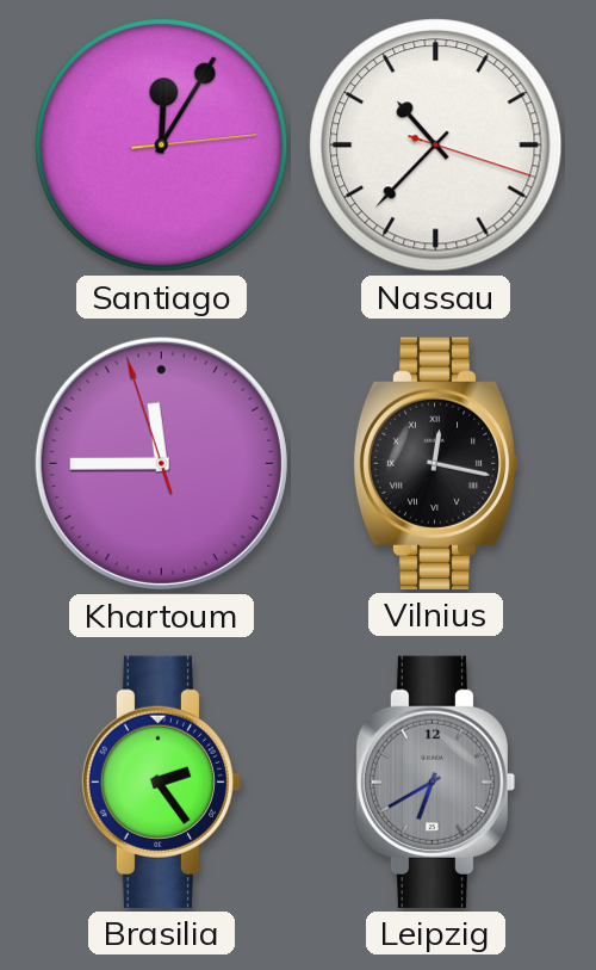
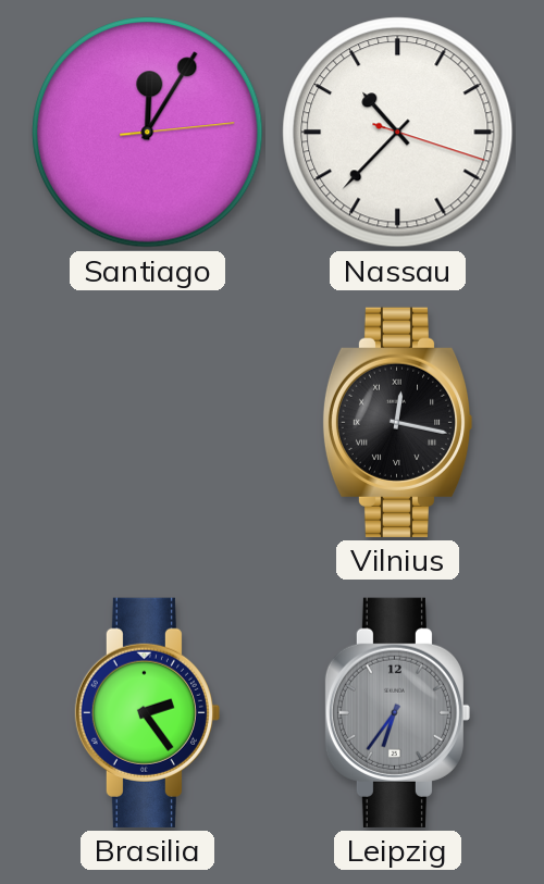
Khartoum: 11:44 -> none
Leipzig: 6:40 -> 6:36
